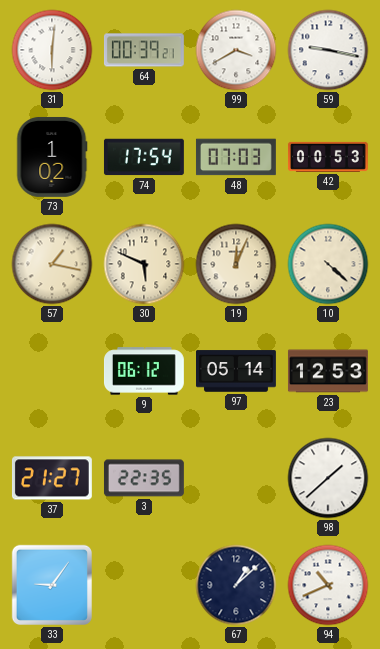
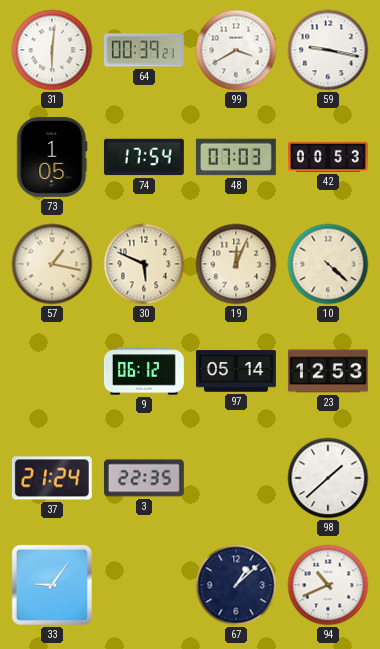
73: 1:02 -> 1:05
37: 21:27 -> 21:24
